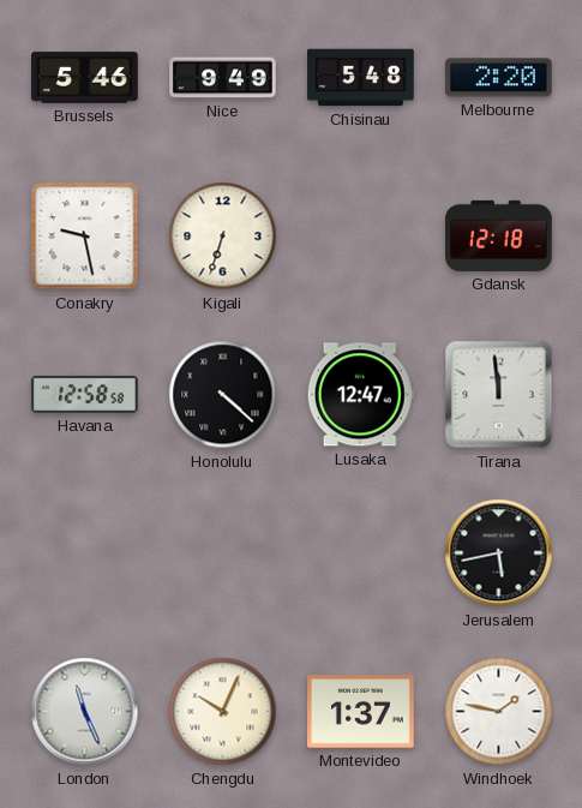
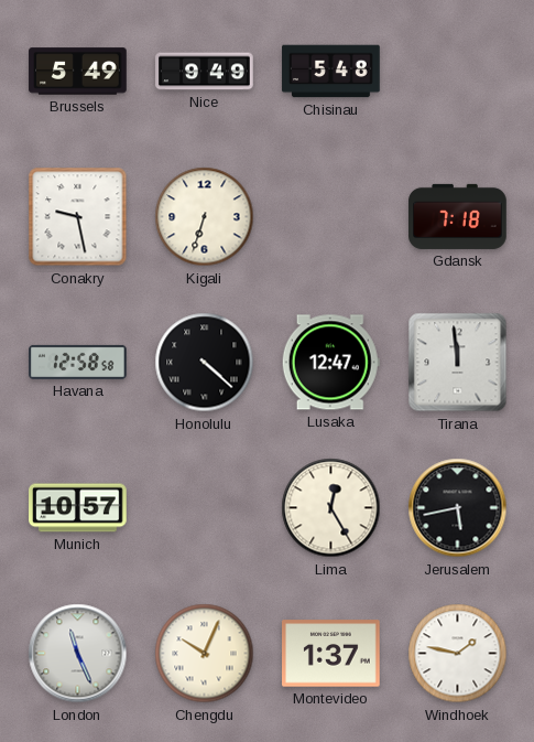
Brussels: 5:46 -> 5:49
Melbourne: 2:20 -> none
Gdansk: 12:18 -> 7:18
Munich: none -> 10:57
Lima: none -> 12:25
